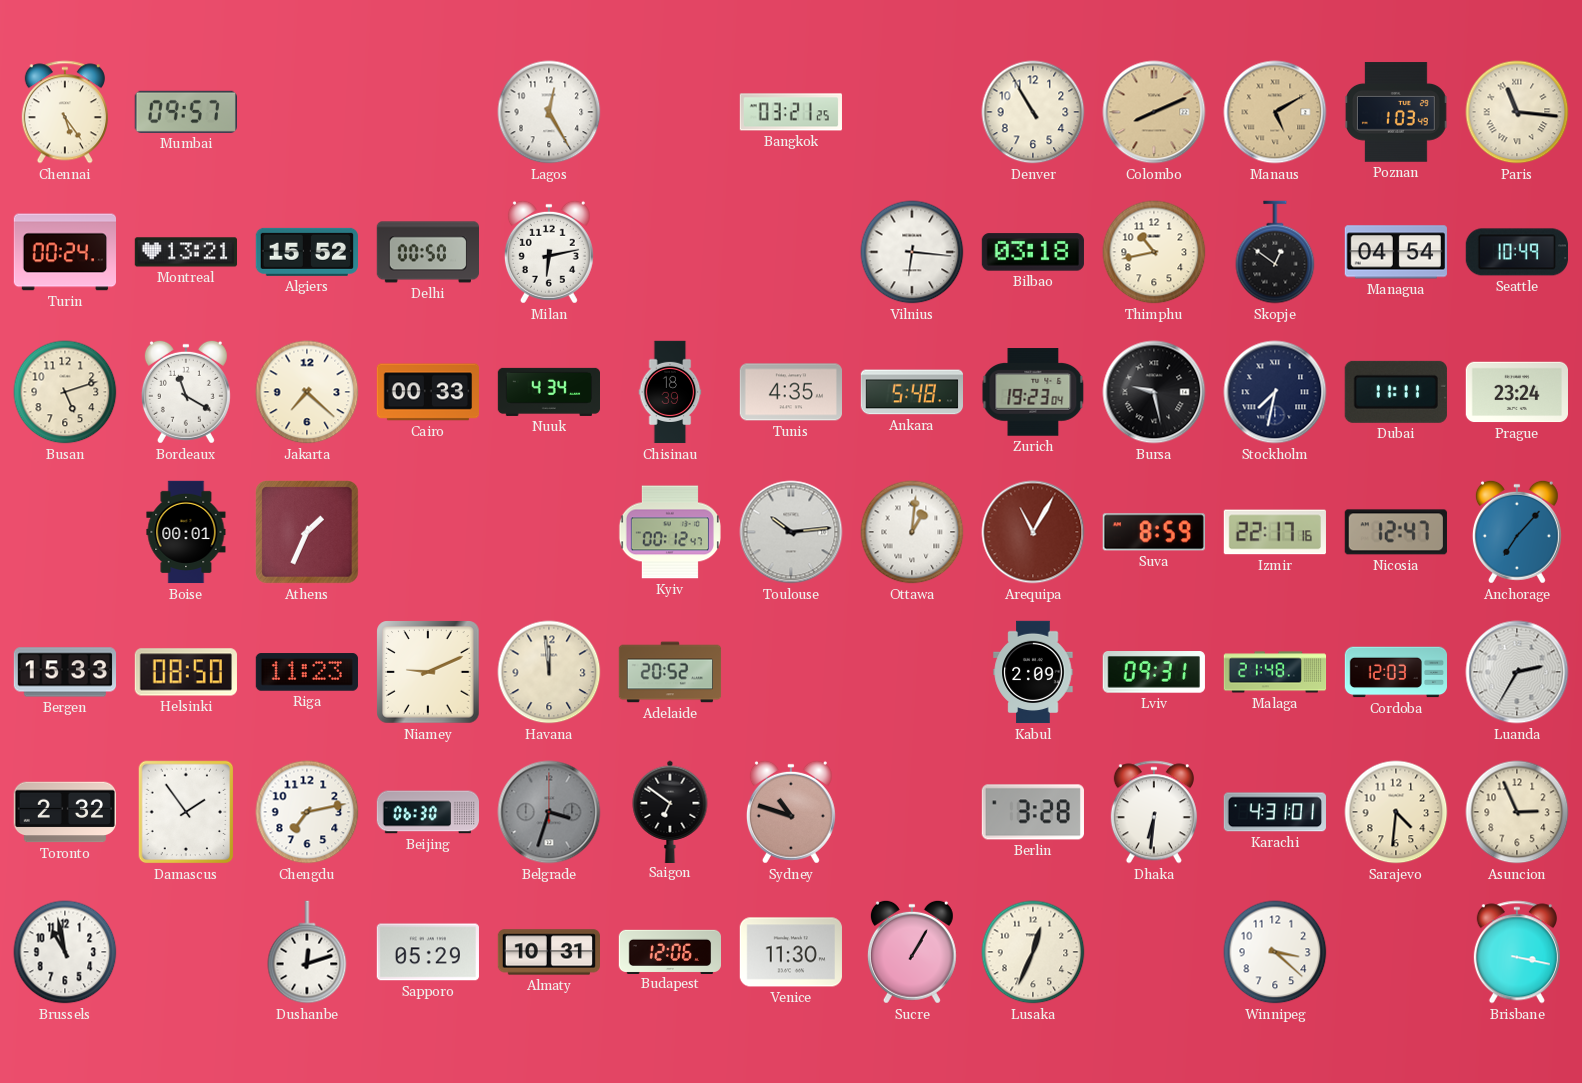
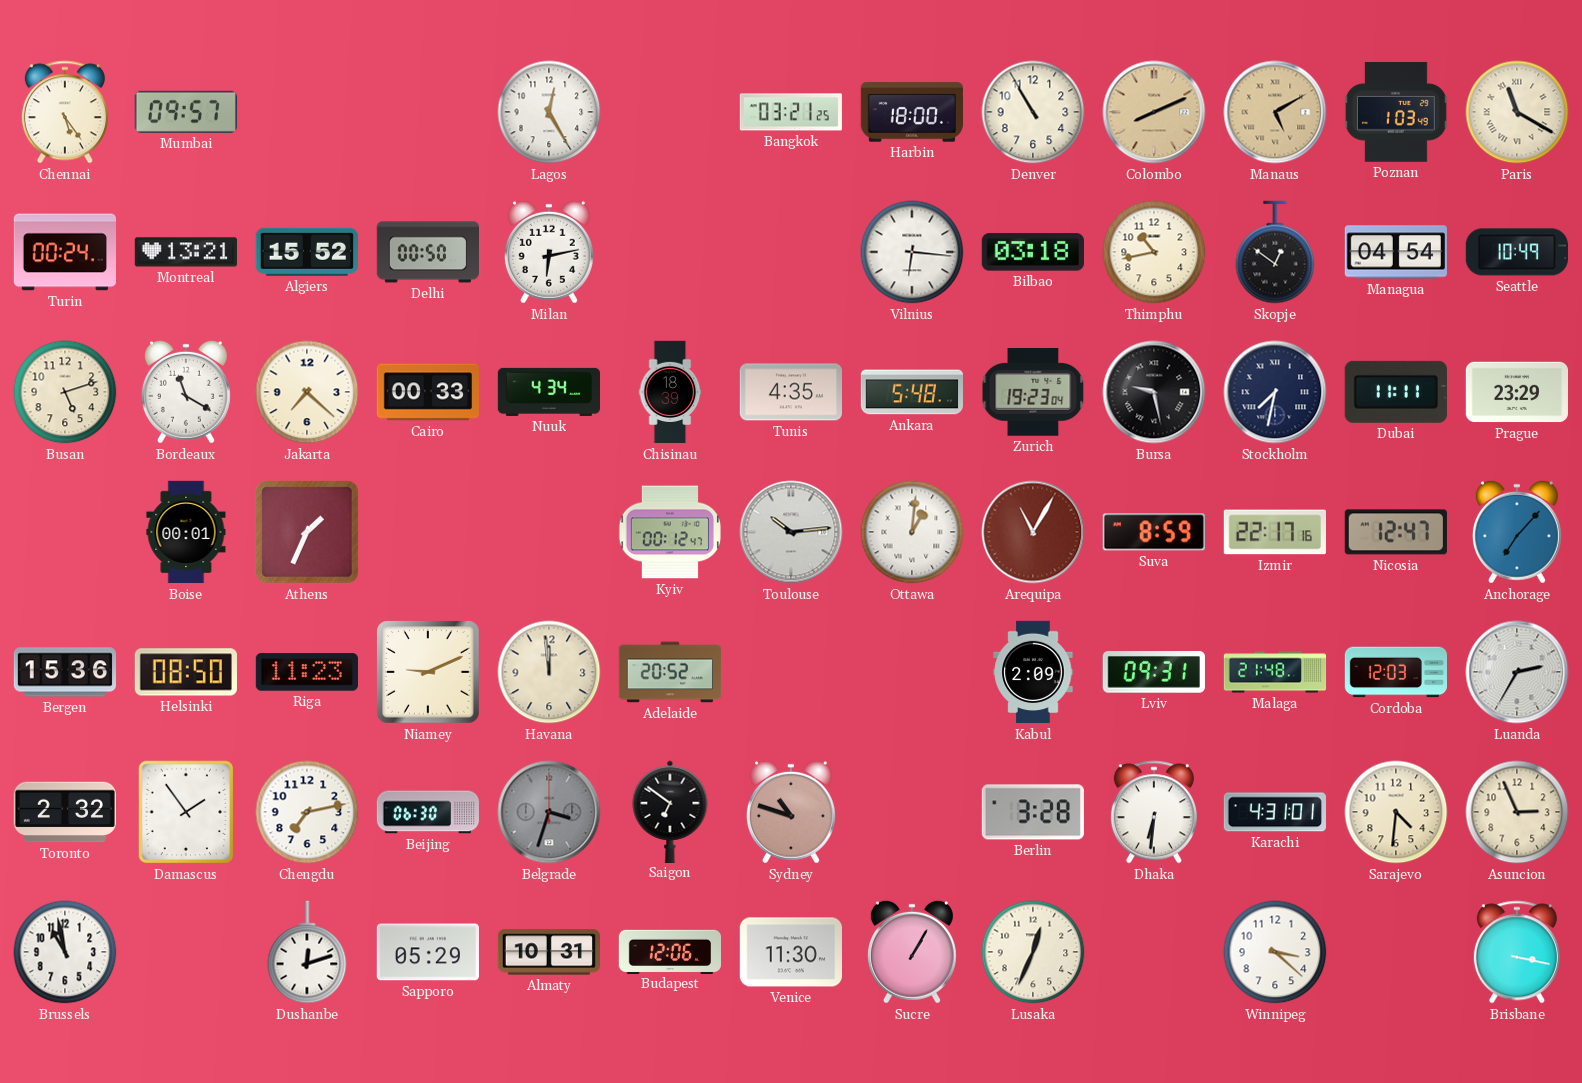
Harbin: none -> 18:00
Paris: 11:16 -> 11:20
Prague: 23:24 -> 23:29
Bergen: 15:33 -> 15:36
